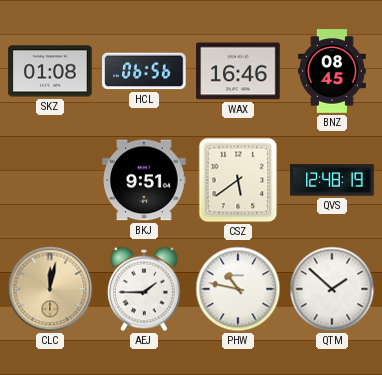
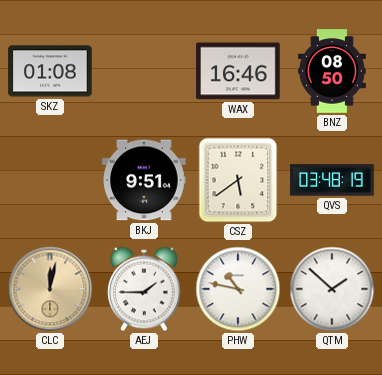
HCL: 06:56 -> none
BNZ: 08:45 -> 08:50
QVS: 12:48 -> 03:48
